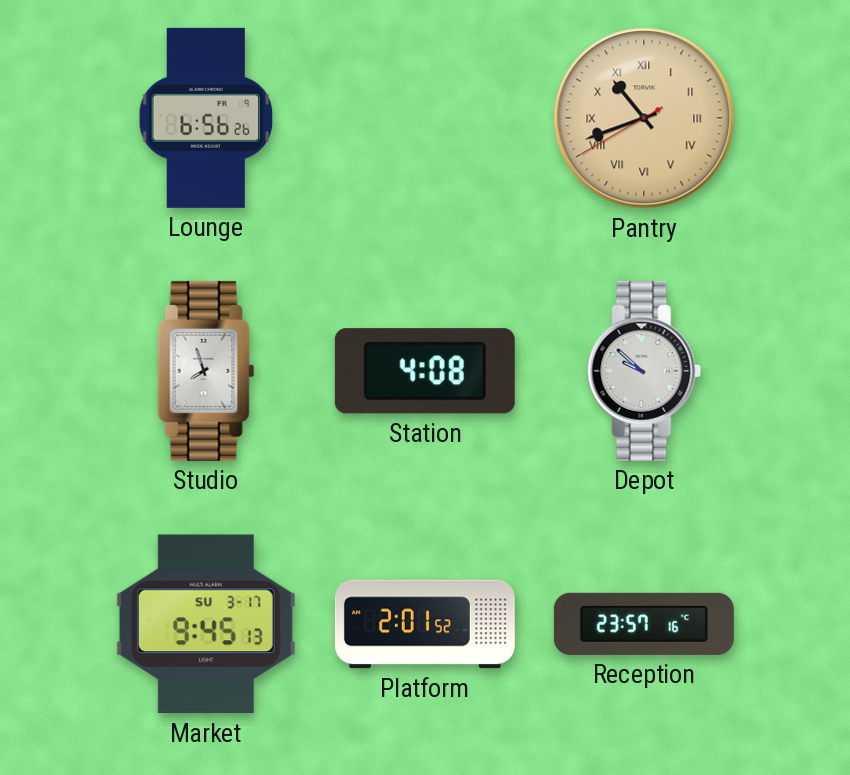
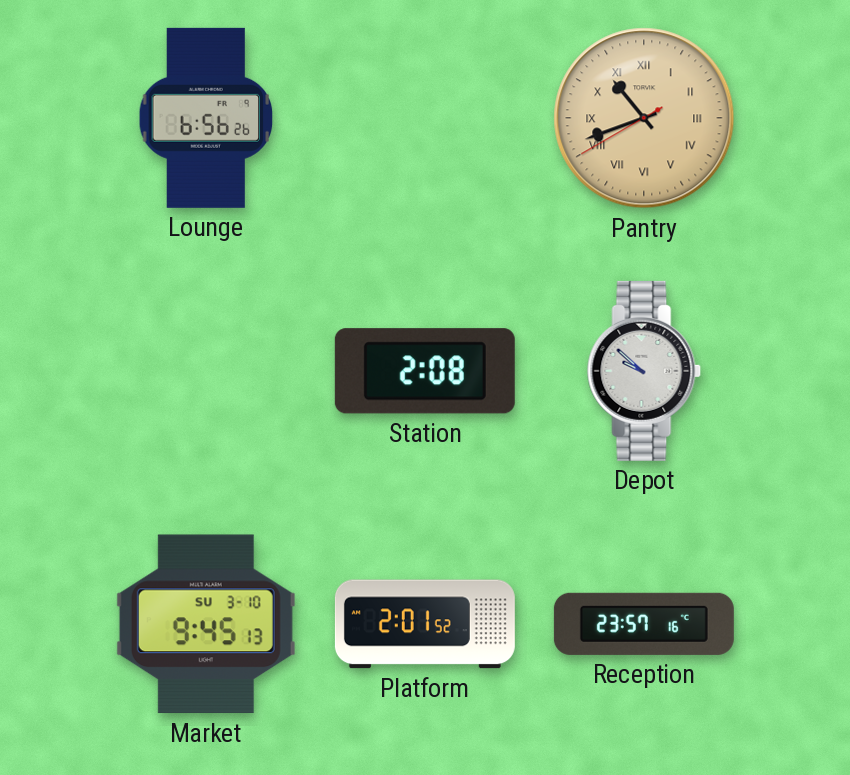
Studio: 7:57 -> none
Station: 4:08 -> 2:08
Market date: SU 3-17 -> SU 3-10
